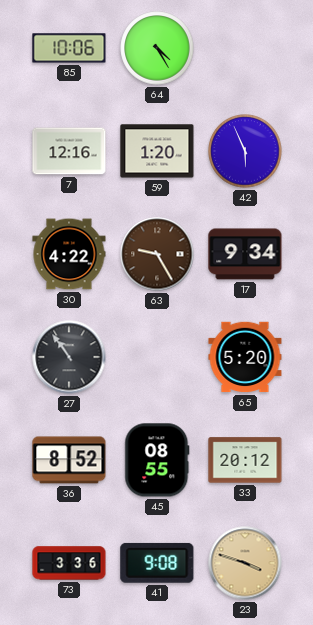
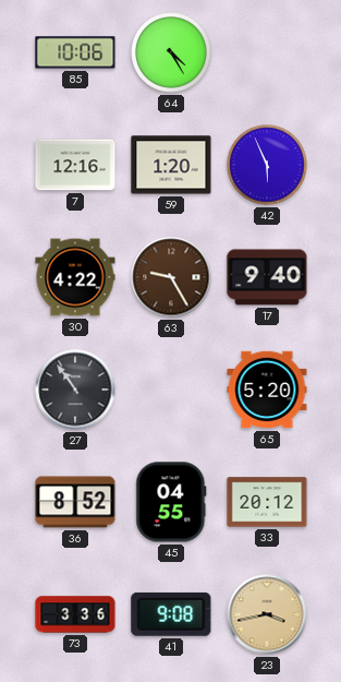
17: 9:34 -> 9:40
45: 08:55 -> 04:55
23: 3:48 -> 3:43
